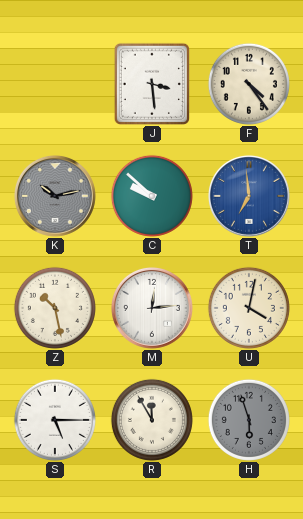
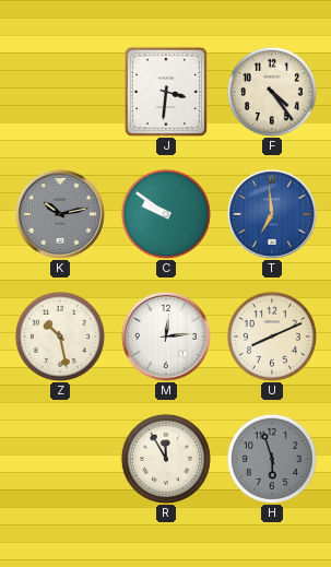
J: 3:29 -> 3:31
C: 9:52 -> 9:51
U: 4:02 -> 8:11
S: 5:15 -> none
